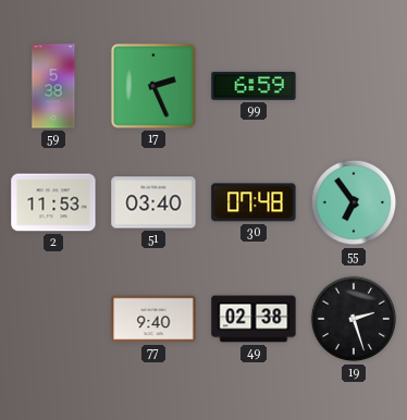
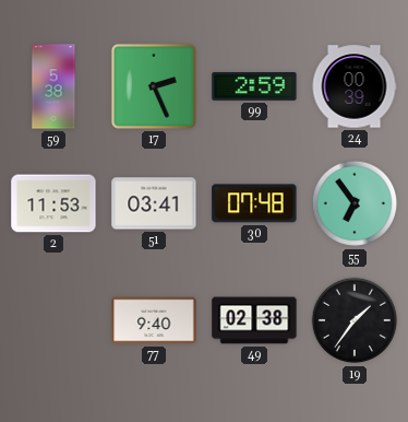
99: 6:59 -> 2:59
24: none -> 00:39
51: 03:40 -> 03:41
19: 2:27 -> 1:36
